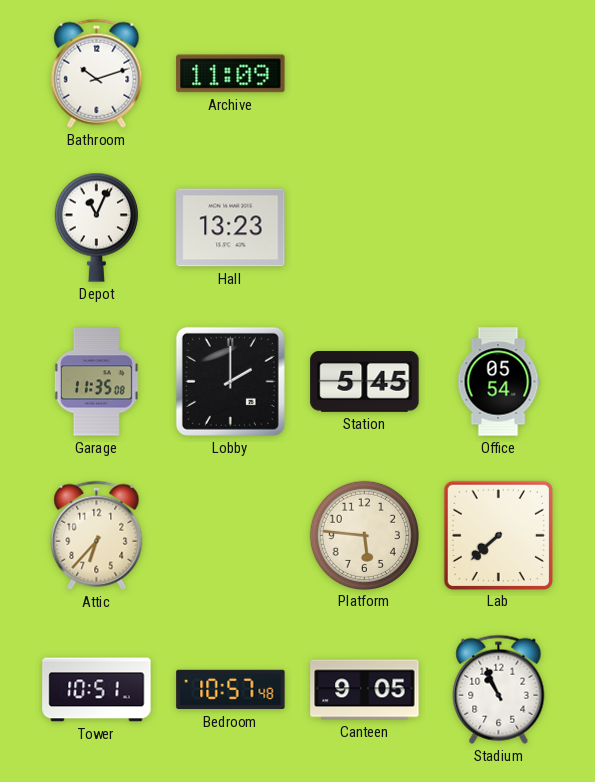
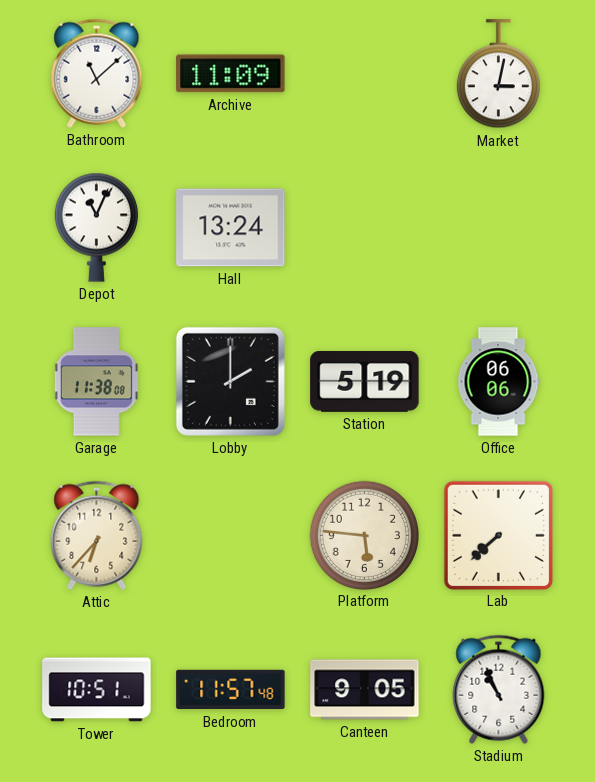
Bathroom: 10:12 -> 11:08
Market: none -> 3:02
Hall: 13:23 -> 13:24
Garage: 11:35 -> 11:38
Station: 5:45 -> 5:19
Office: 05:54 -> 06:06
Bedroom: 10:57 -> 11:57
